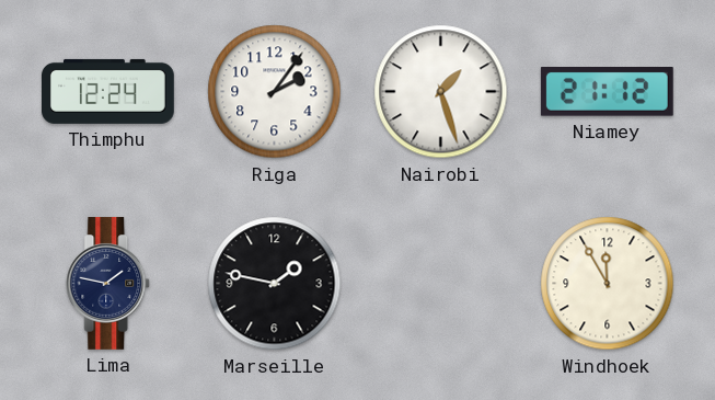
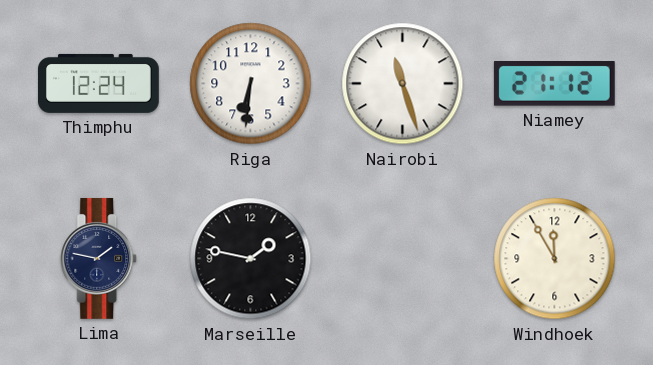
Riga: 2:06 -> 6:31
Nairobi: 1:27 -> 11:27
